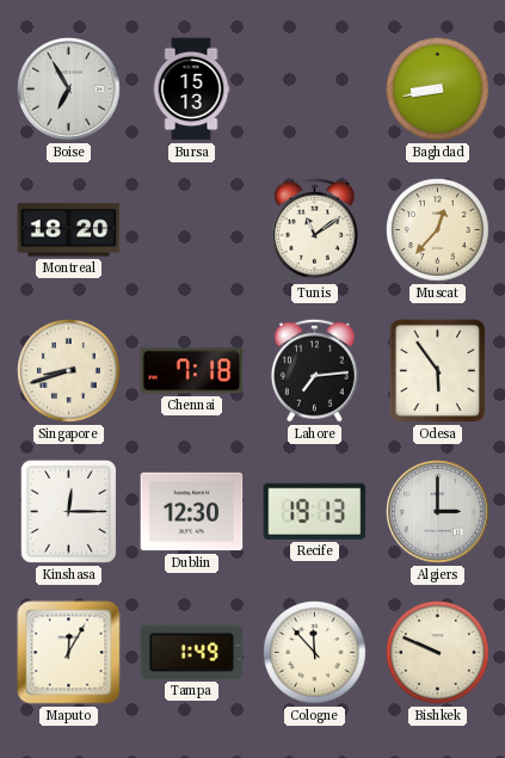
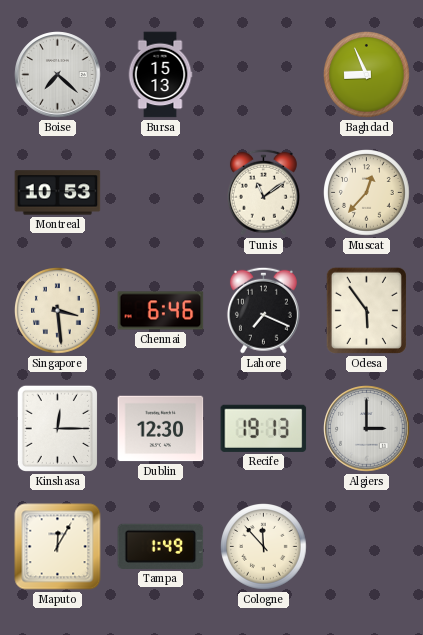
Boise: 6:55 -> 7:22
Baghdad: 8:43 -> 8:56
Montreal: 18:20 -> 10:53
Singapore: 8:42 -> 3:29
Chennai: 7:18 -> 6:46
Lahore: 7:14 -> 7:19
Bishkek: 9:49 -> none
